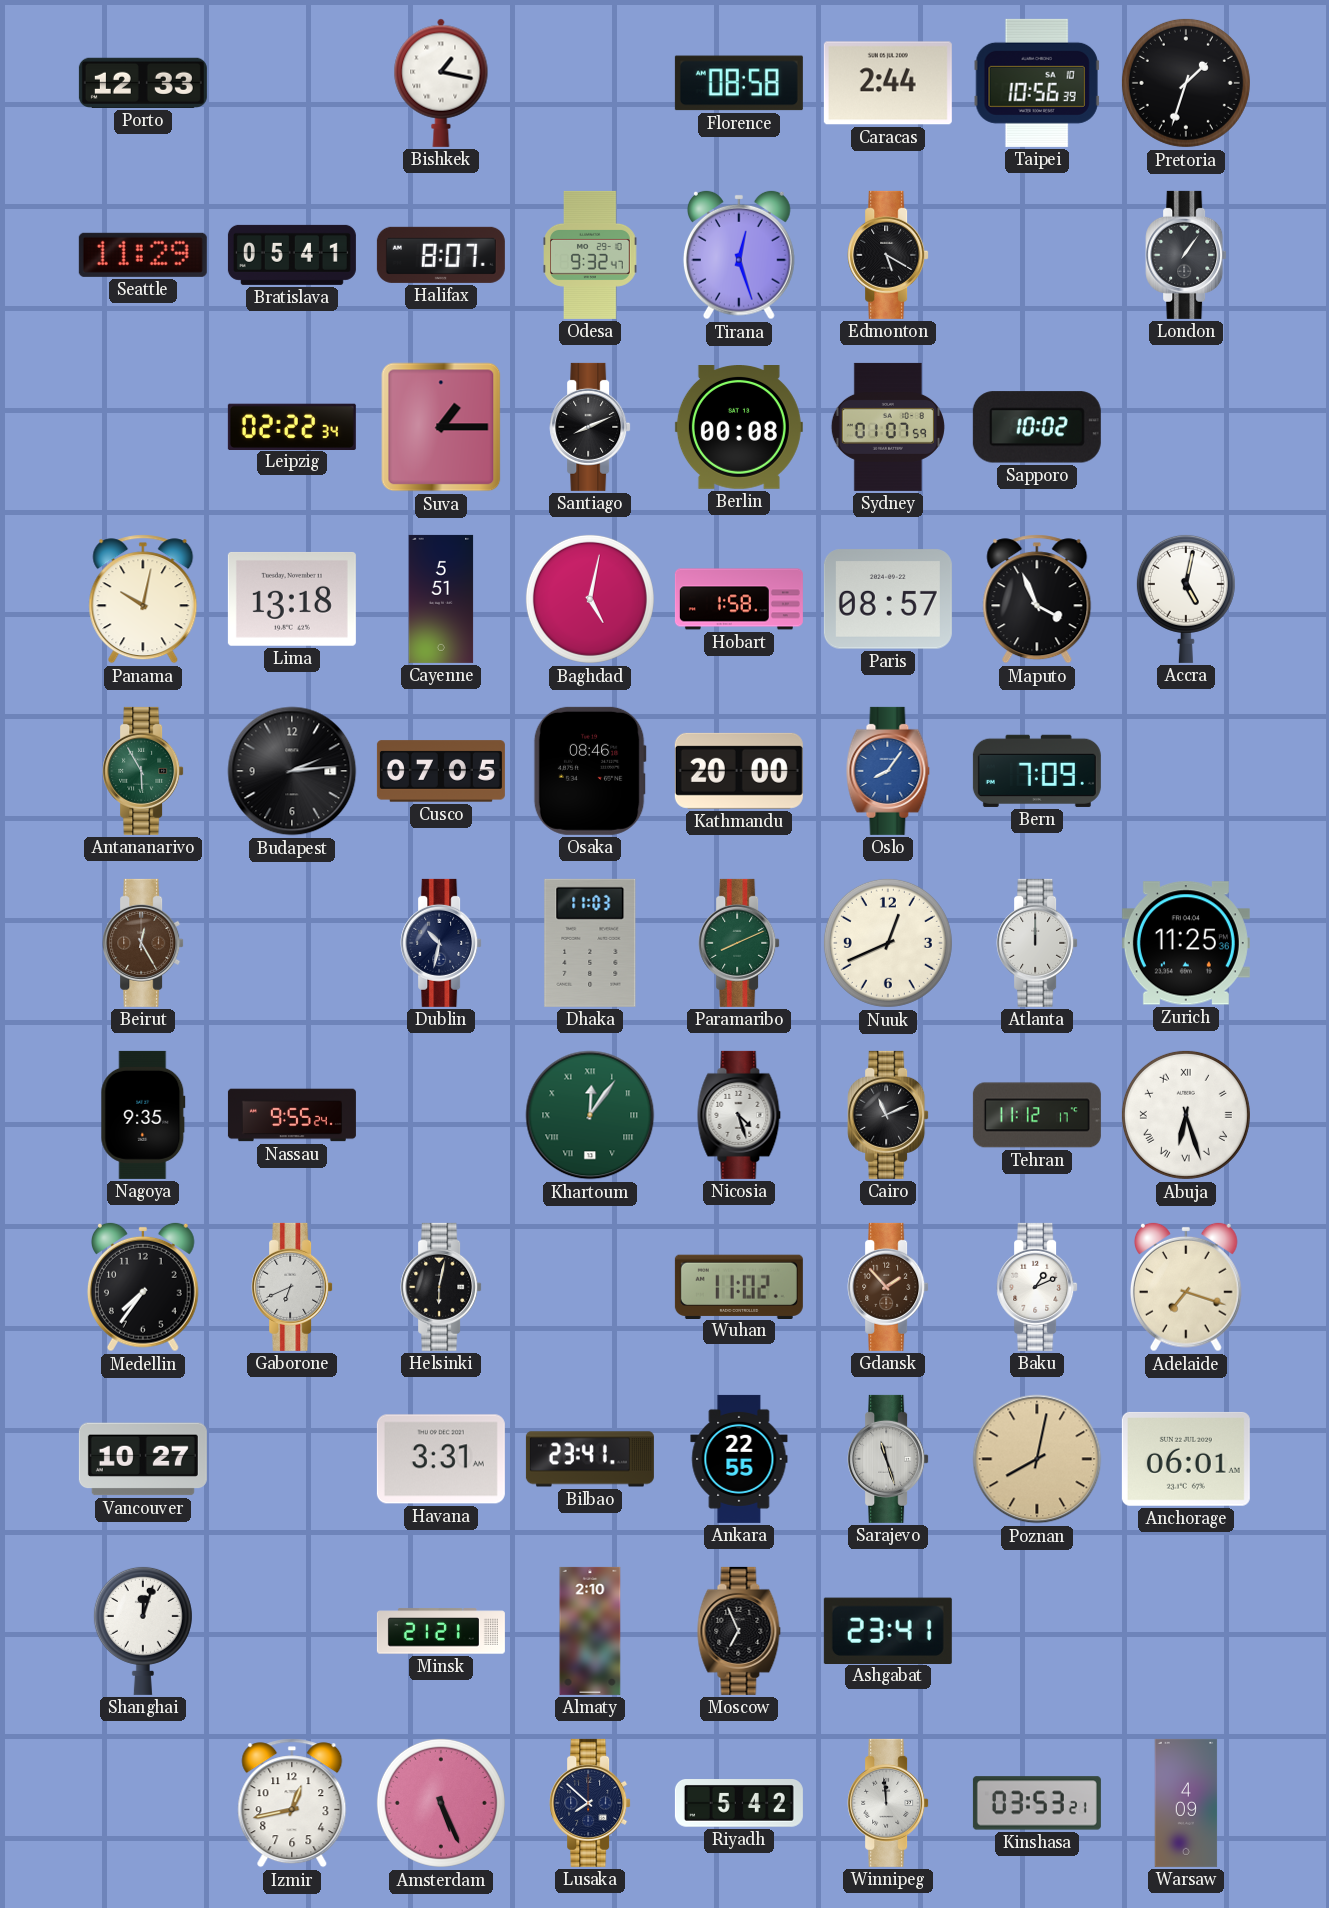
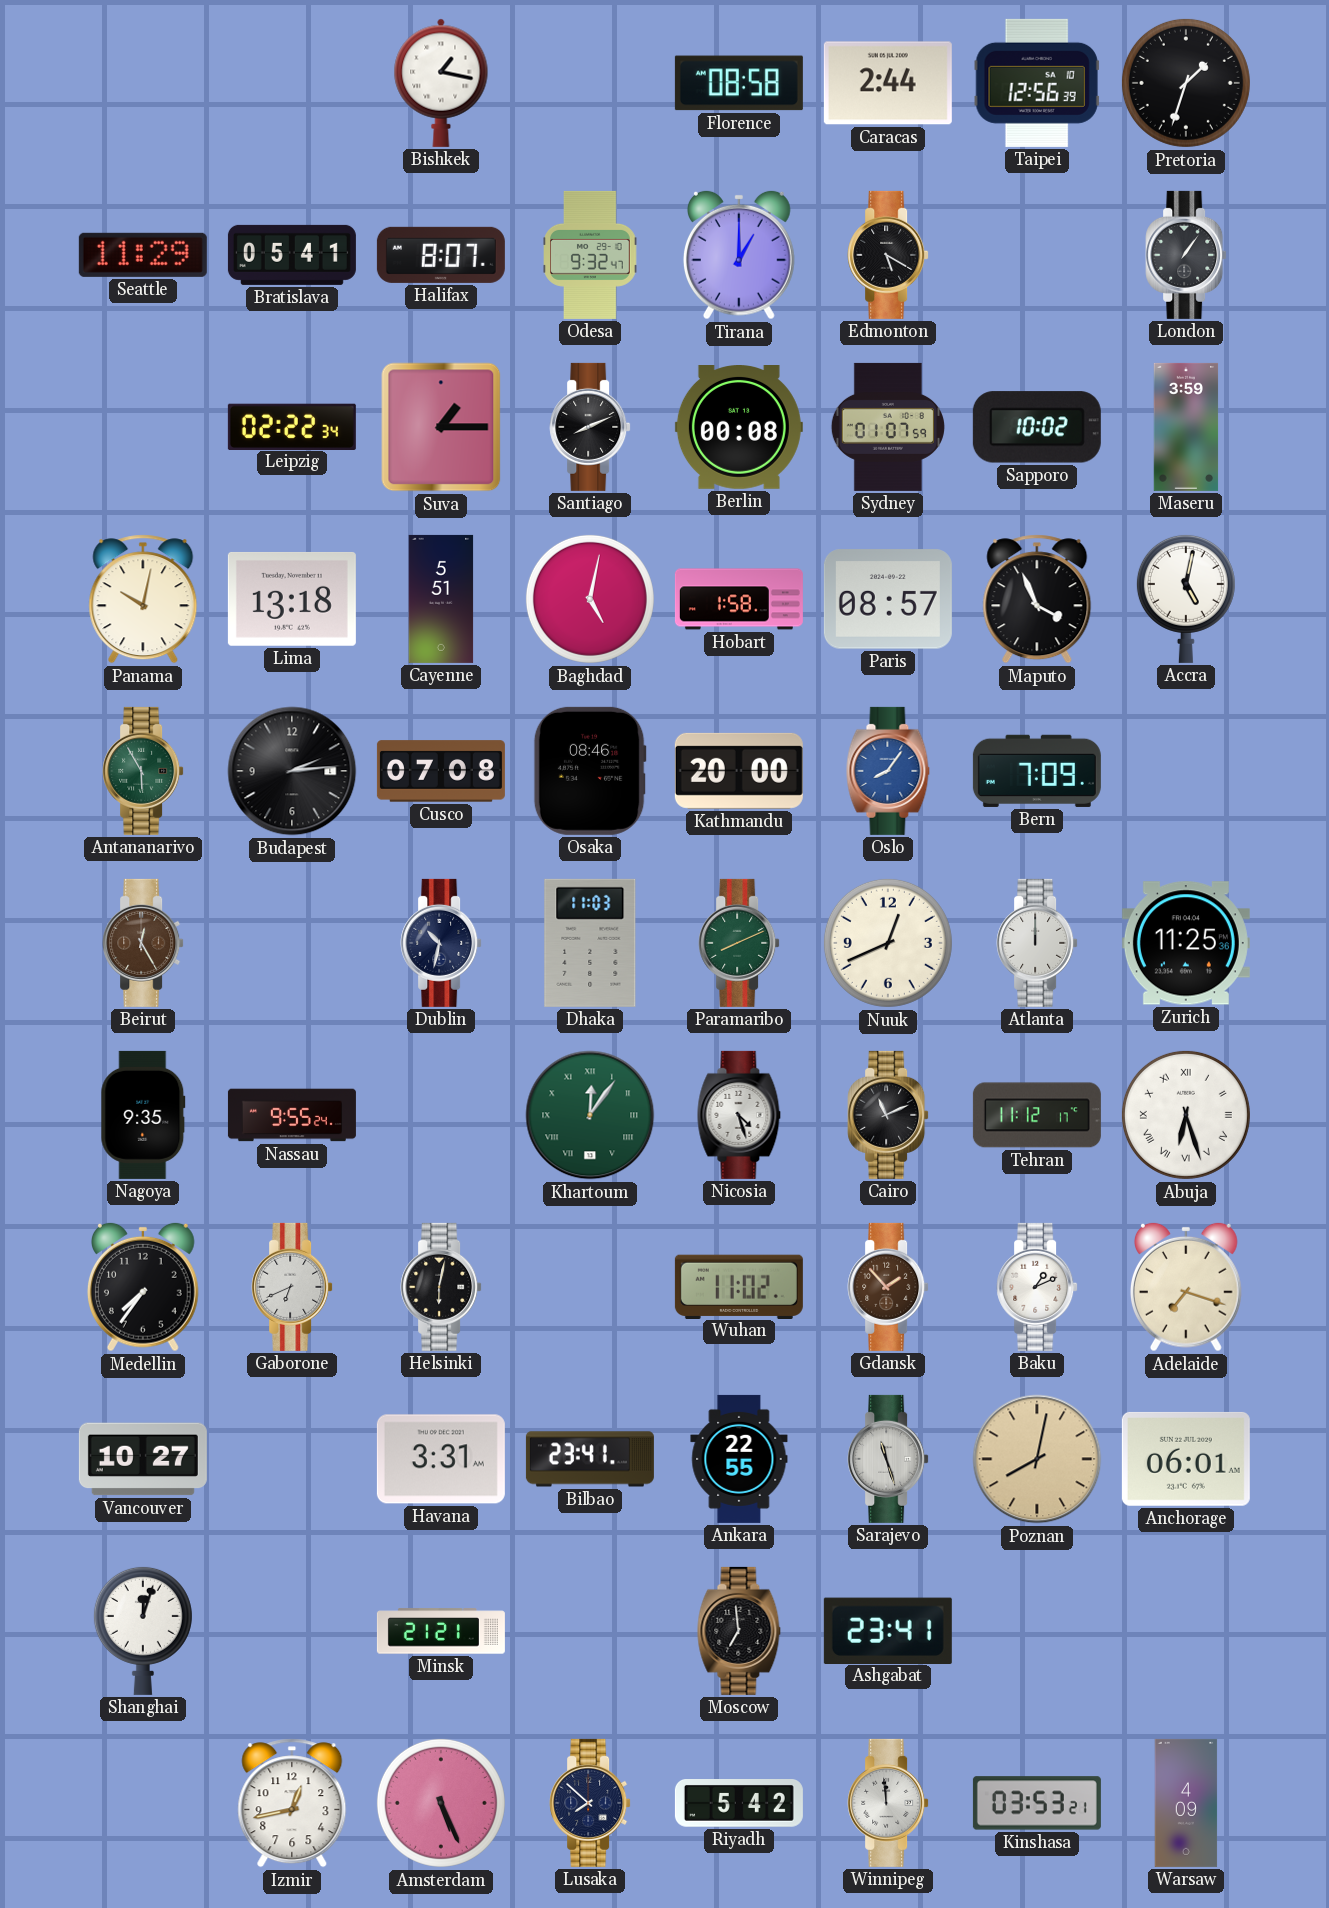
Porto: 12:33 -> none
Taipei: 10:56 -> 12:56
Tirana: 12:27 -> 1:00
Maseru: none -> 3:59
Cusco: 07:05 -> 07:08
Almaty: 2:10 -> none
Moscow: 6:56 -> 6:59
